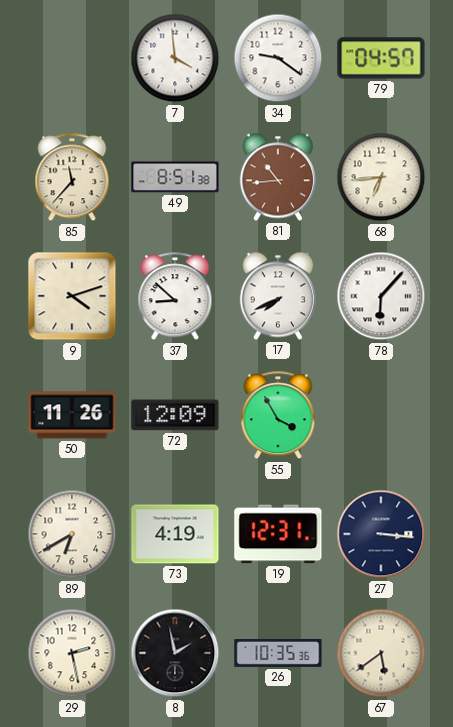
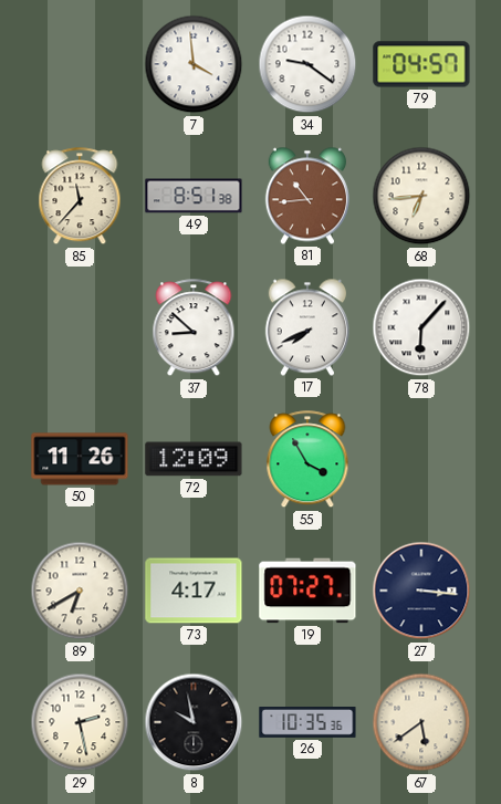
9: 4:12 -> none
73: 4:19 -> 4:17
19: 12:31 -> 07:27
8: 1:58 -> 9:58
